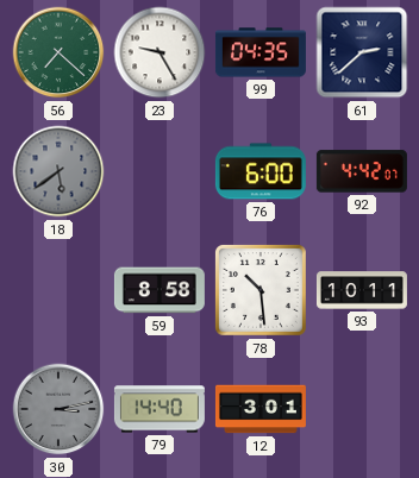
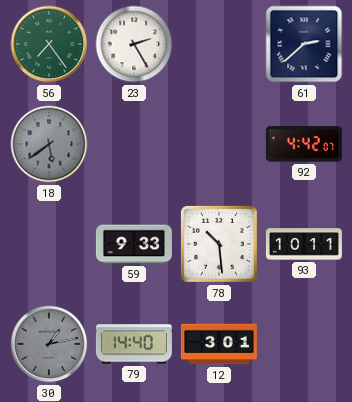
56: 7:22 -> 7:24
23: 9:25 -> 2:25
99: 04:35 -> none
76: 6:00 -> none
59: 8:58 -> 9:33
30: 3:13 -> 1:13
